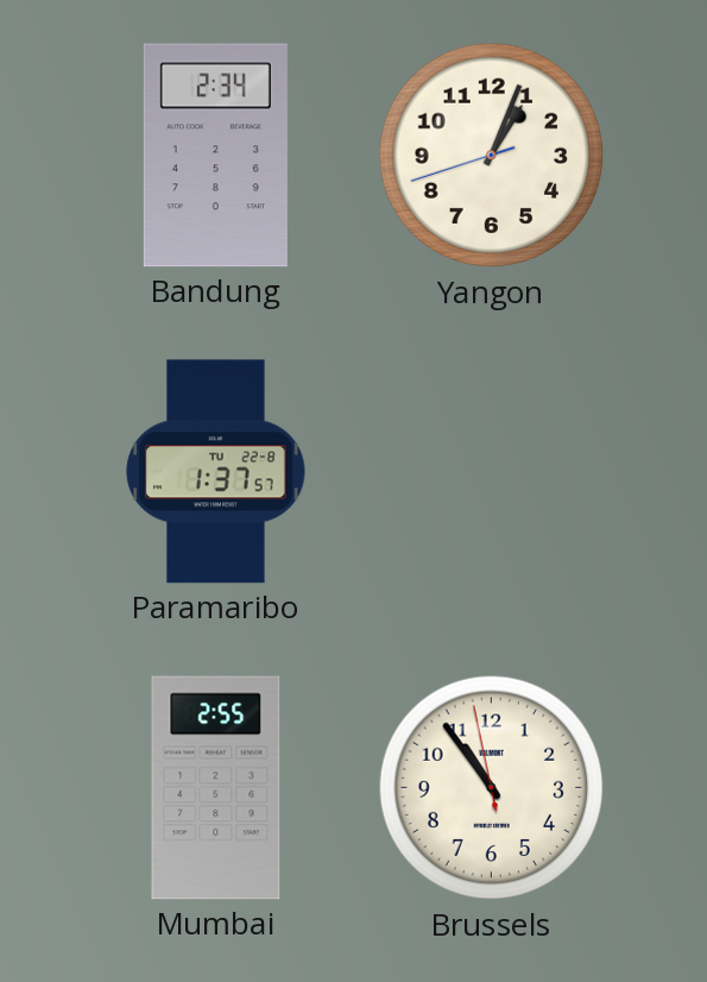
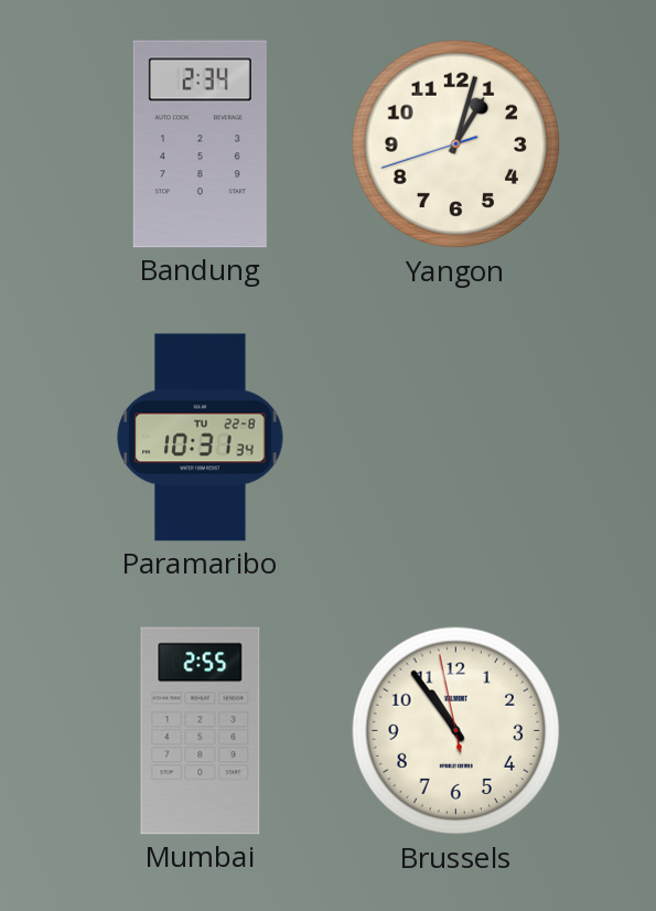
Yangon: 1:03 -> 1:02
Paramaribo: 1:37 -> 10:31
